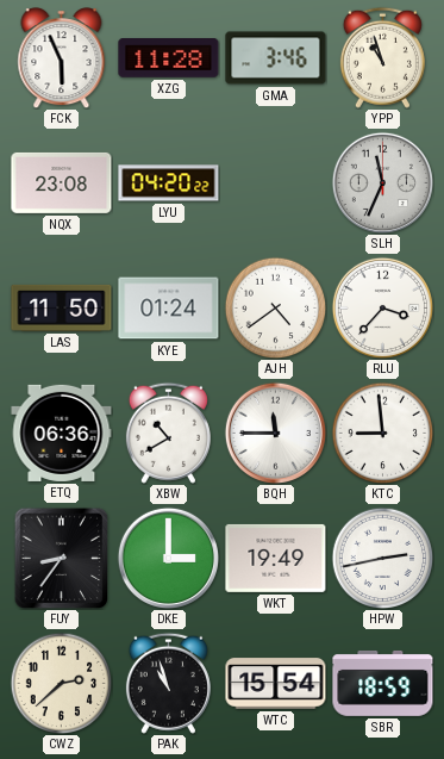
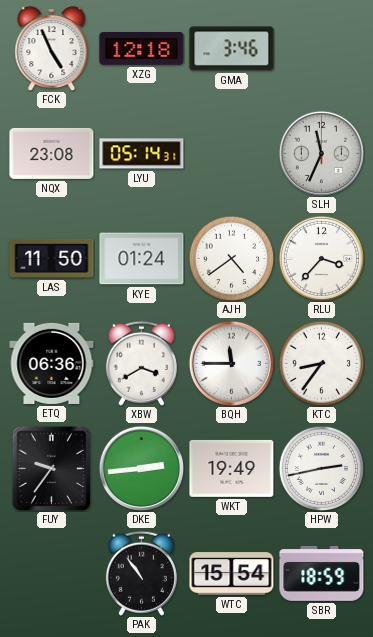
FCK: 5:56 -> 4:56
XZG: 11:28 -> 12:18
YPP: 10:57 -> none
LYU: 04:20 -> 05:14
XBW: 10:40 -> 3:40
KTC: 8:59 -> 8:36
FUY: 8:36 -> 9:36
DKE: 3:00 -> 2:44
CWZ: 2:38 -> none
PAK: 10:57 -> 10:54
